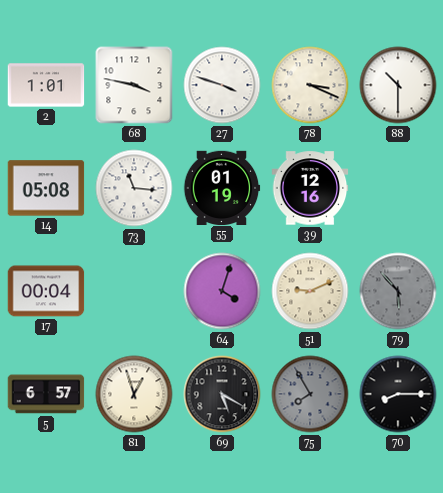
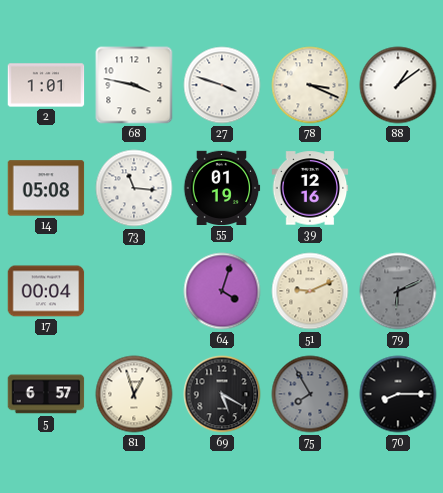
88: 10:30 -> 1:09
79: 5:53 -> 6:11
